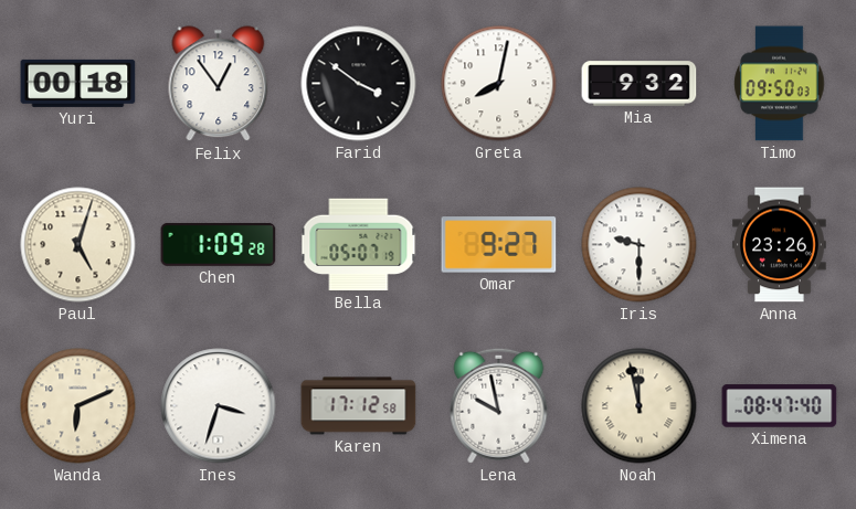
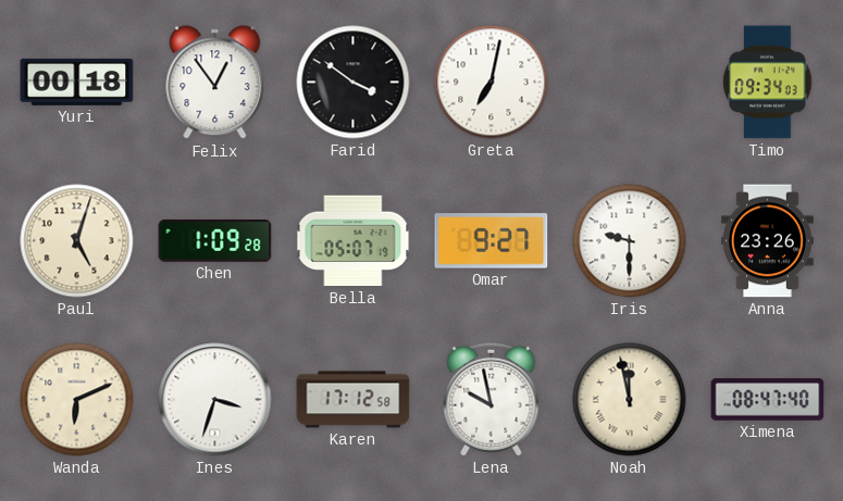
Greta: 8:02 -> 7:02
Mia: 9:32 -> none
Timo: 09:50 -> 09:34
